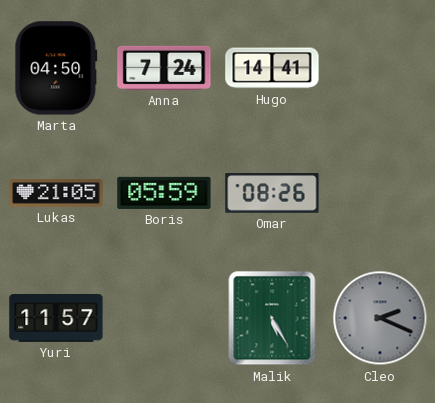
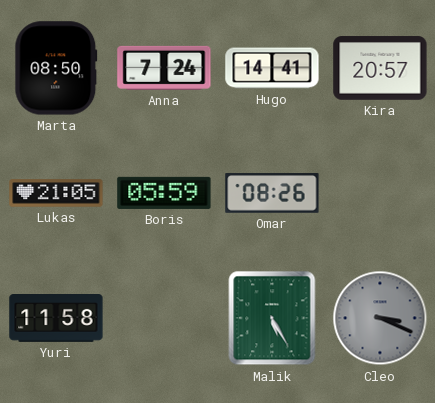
Marta: 04:50 -> 08:50
Kira: none -> 20:57
Yuri: 11:57 -> 11:58
Cleo: 2:19 -> 3:19
